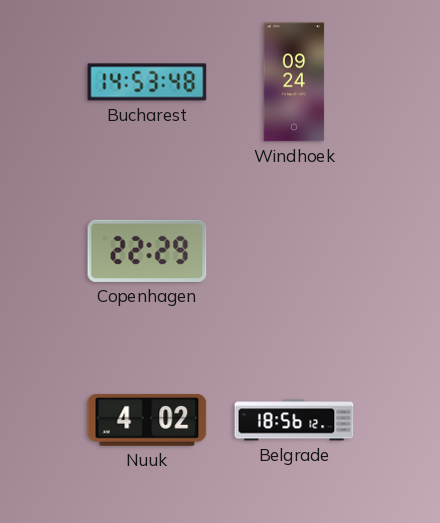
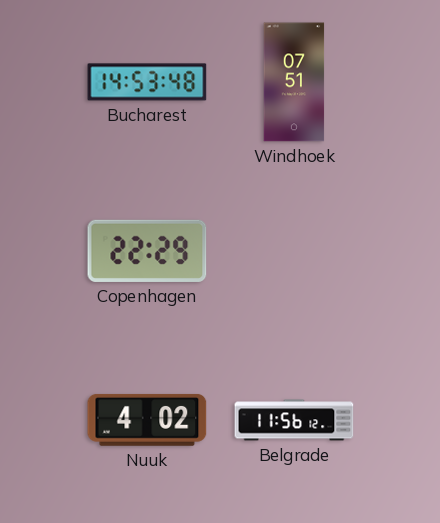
Windhoek: 09:24 -> 07:51
Belgrade: 18:56 -> 11:56
